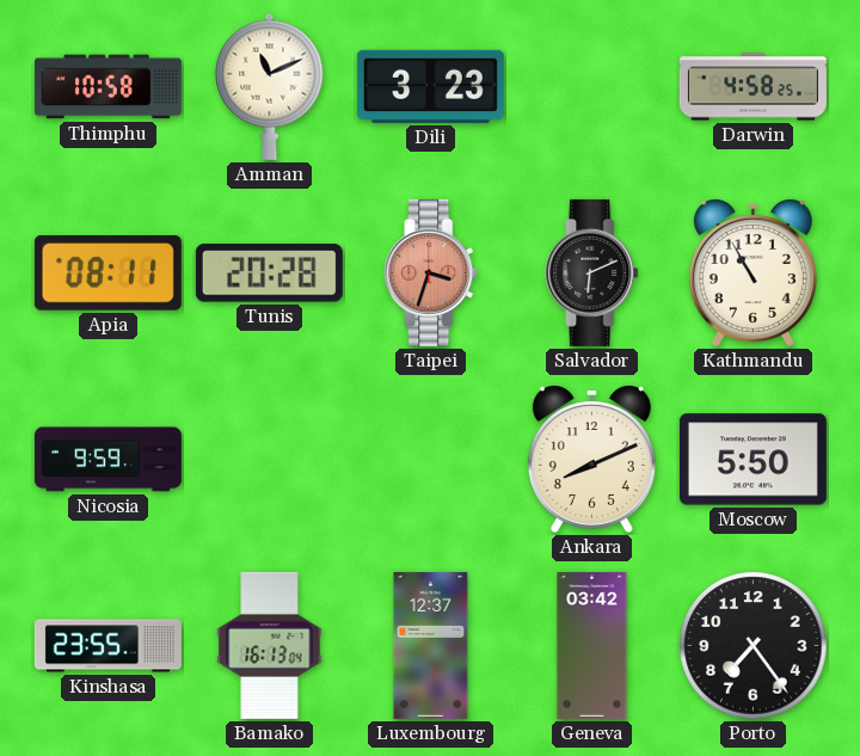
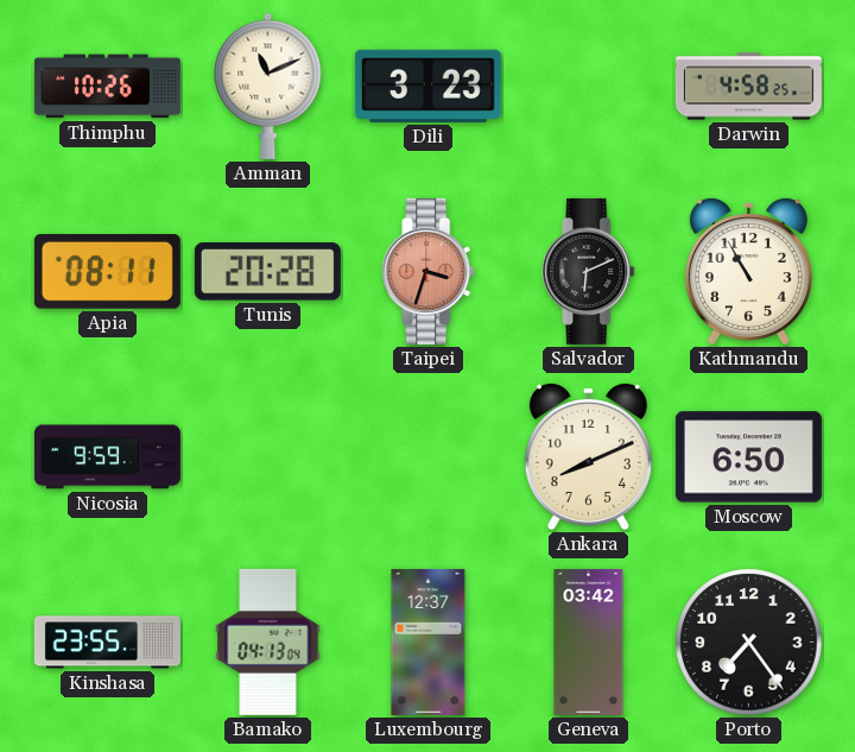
Thimphu: 10:58 -> 10:26
Moscow: 5:50 -> 6:50
Bamako: 16:13 -> 04:13
